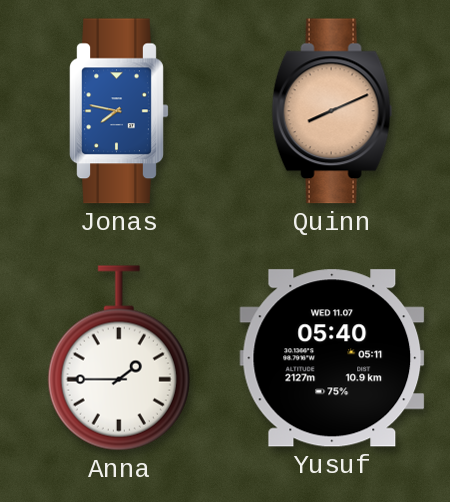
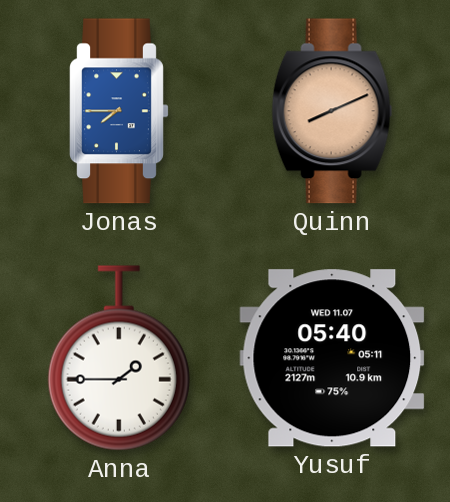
Jonas: 7:47 -> 7:45
